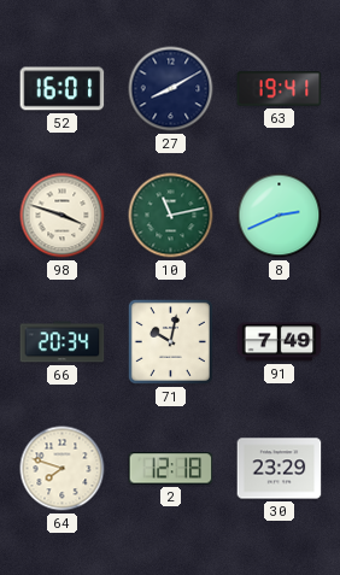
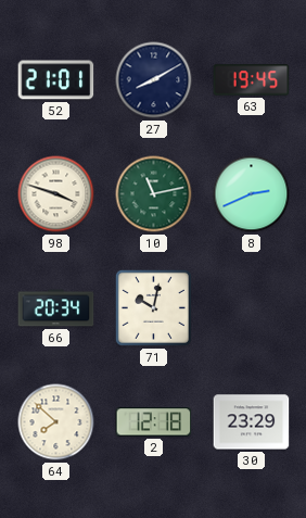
52: 16:01 -> 21:01
63: 19:41 -> 19:45
91: 7:49 -> none
64: 7:48 -> 7:52
